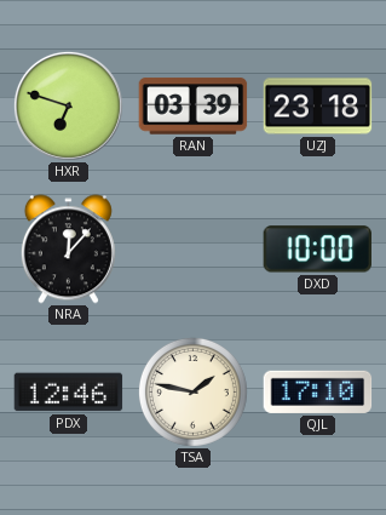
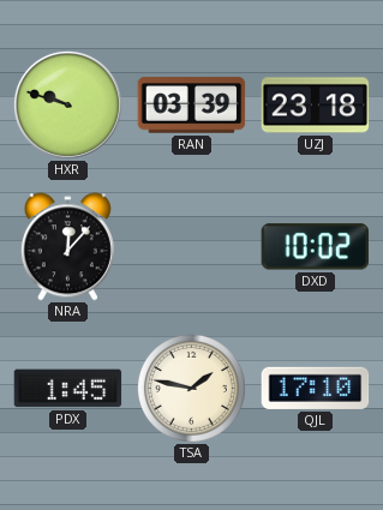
HXR: 6:48 -> 9:48
DXD: 10:00 -> 10:02
PDX: 12:46 -> 1:45
